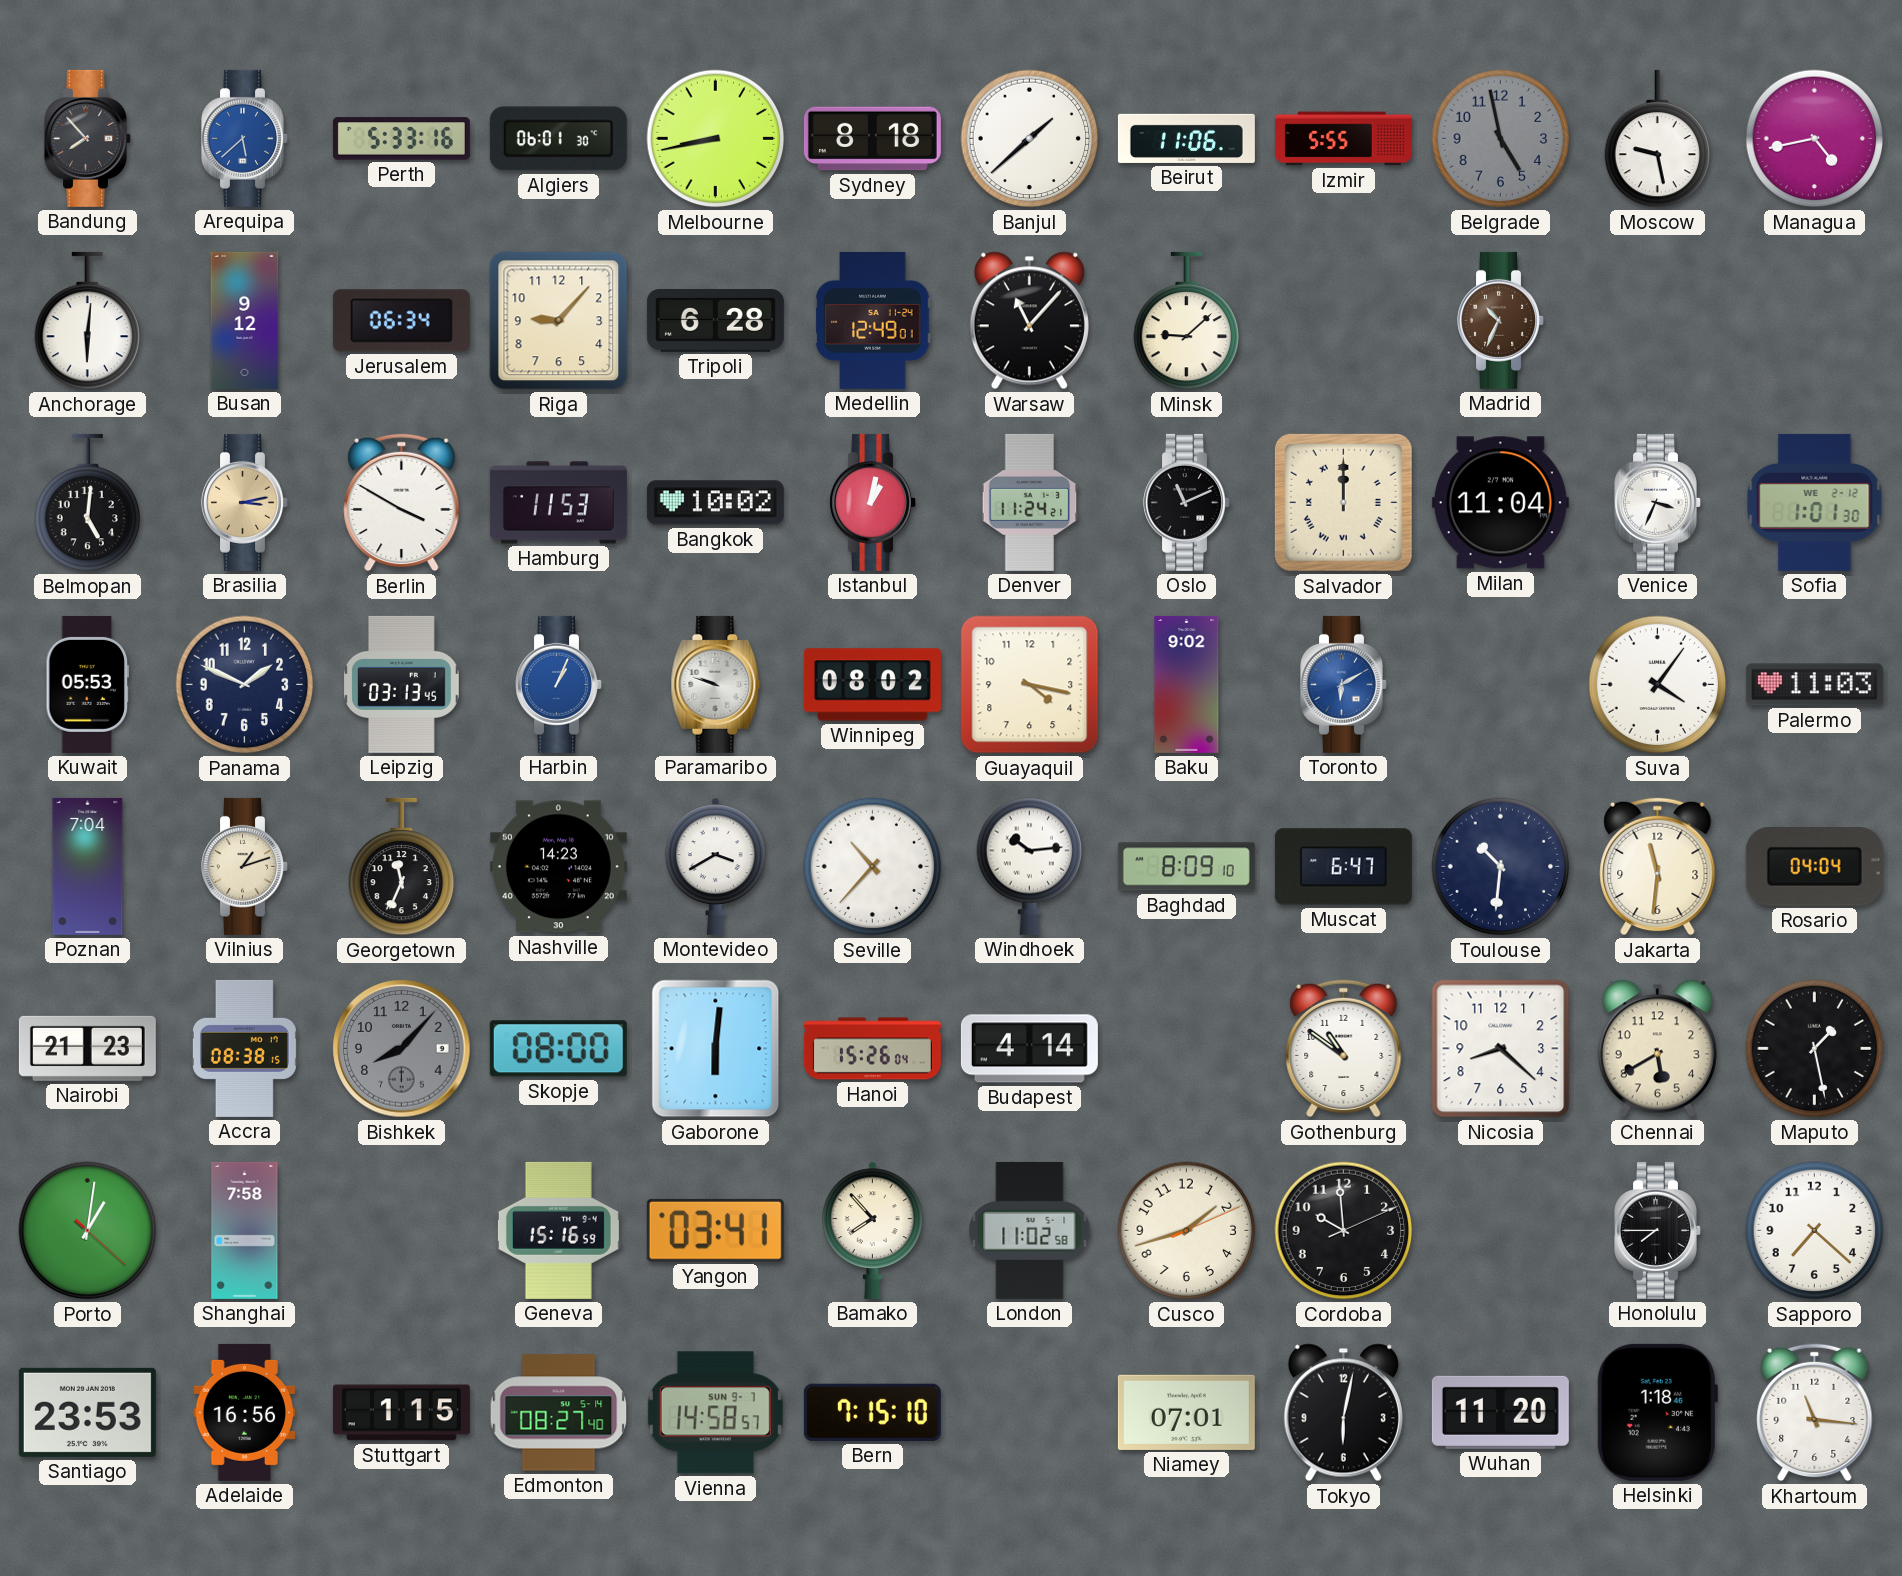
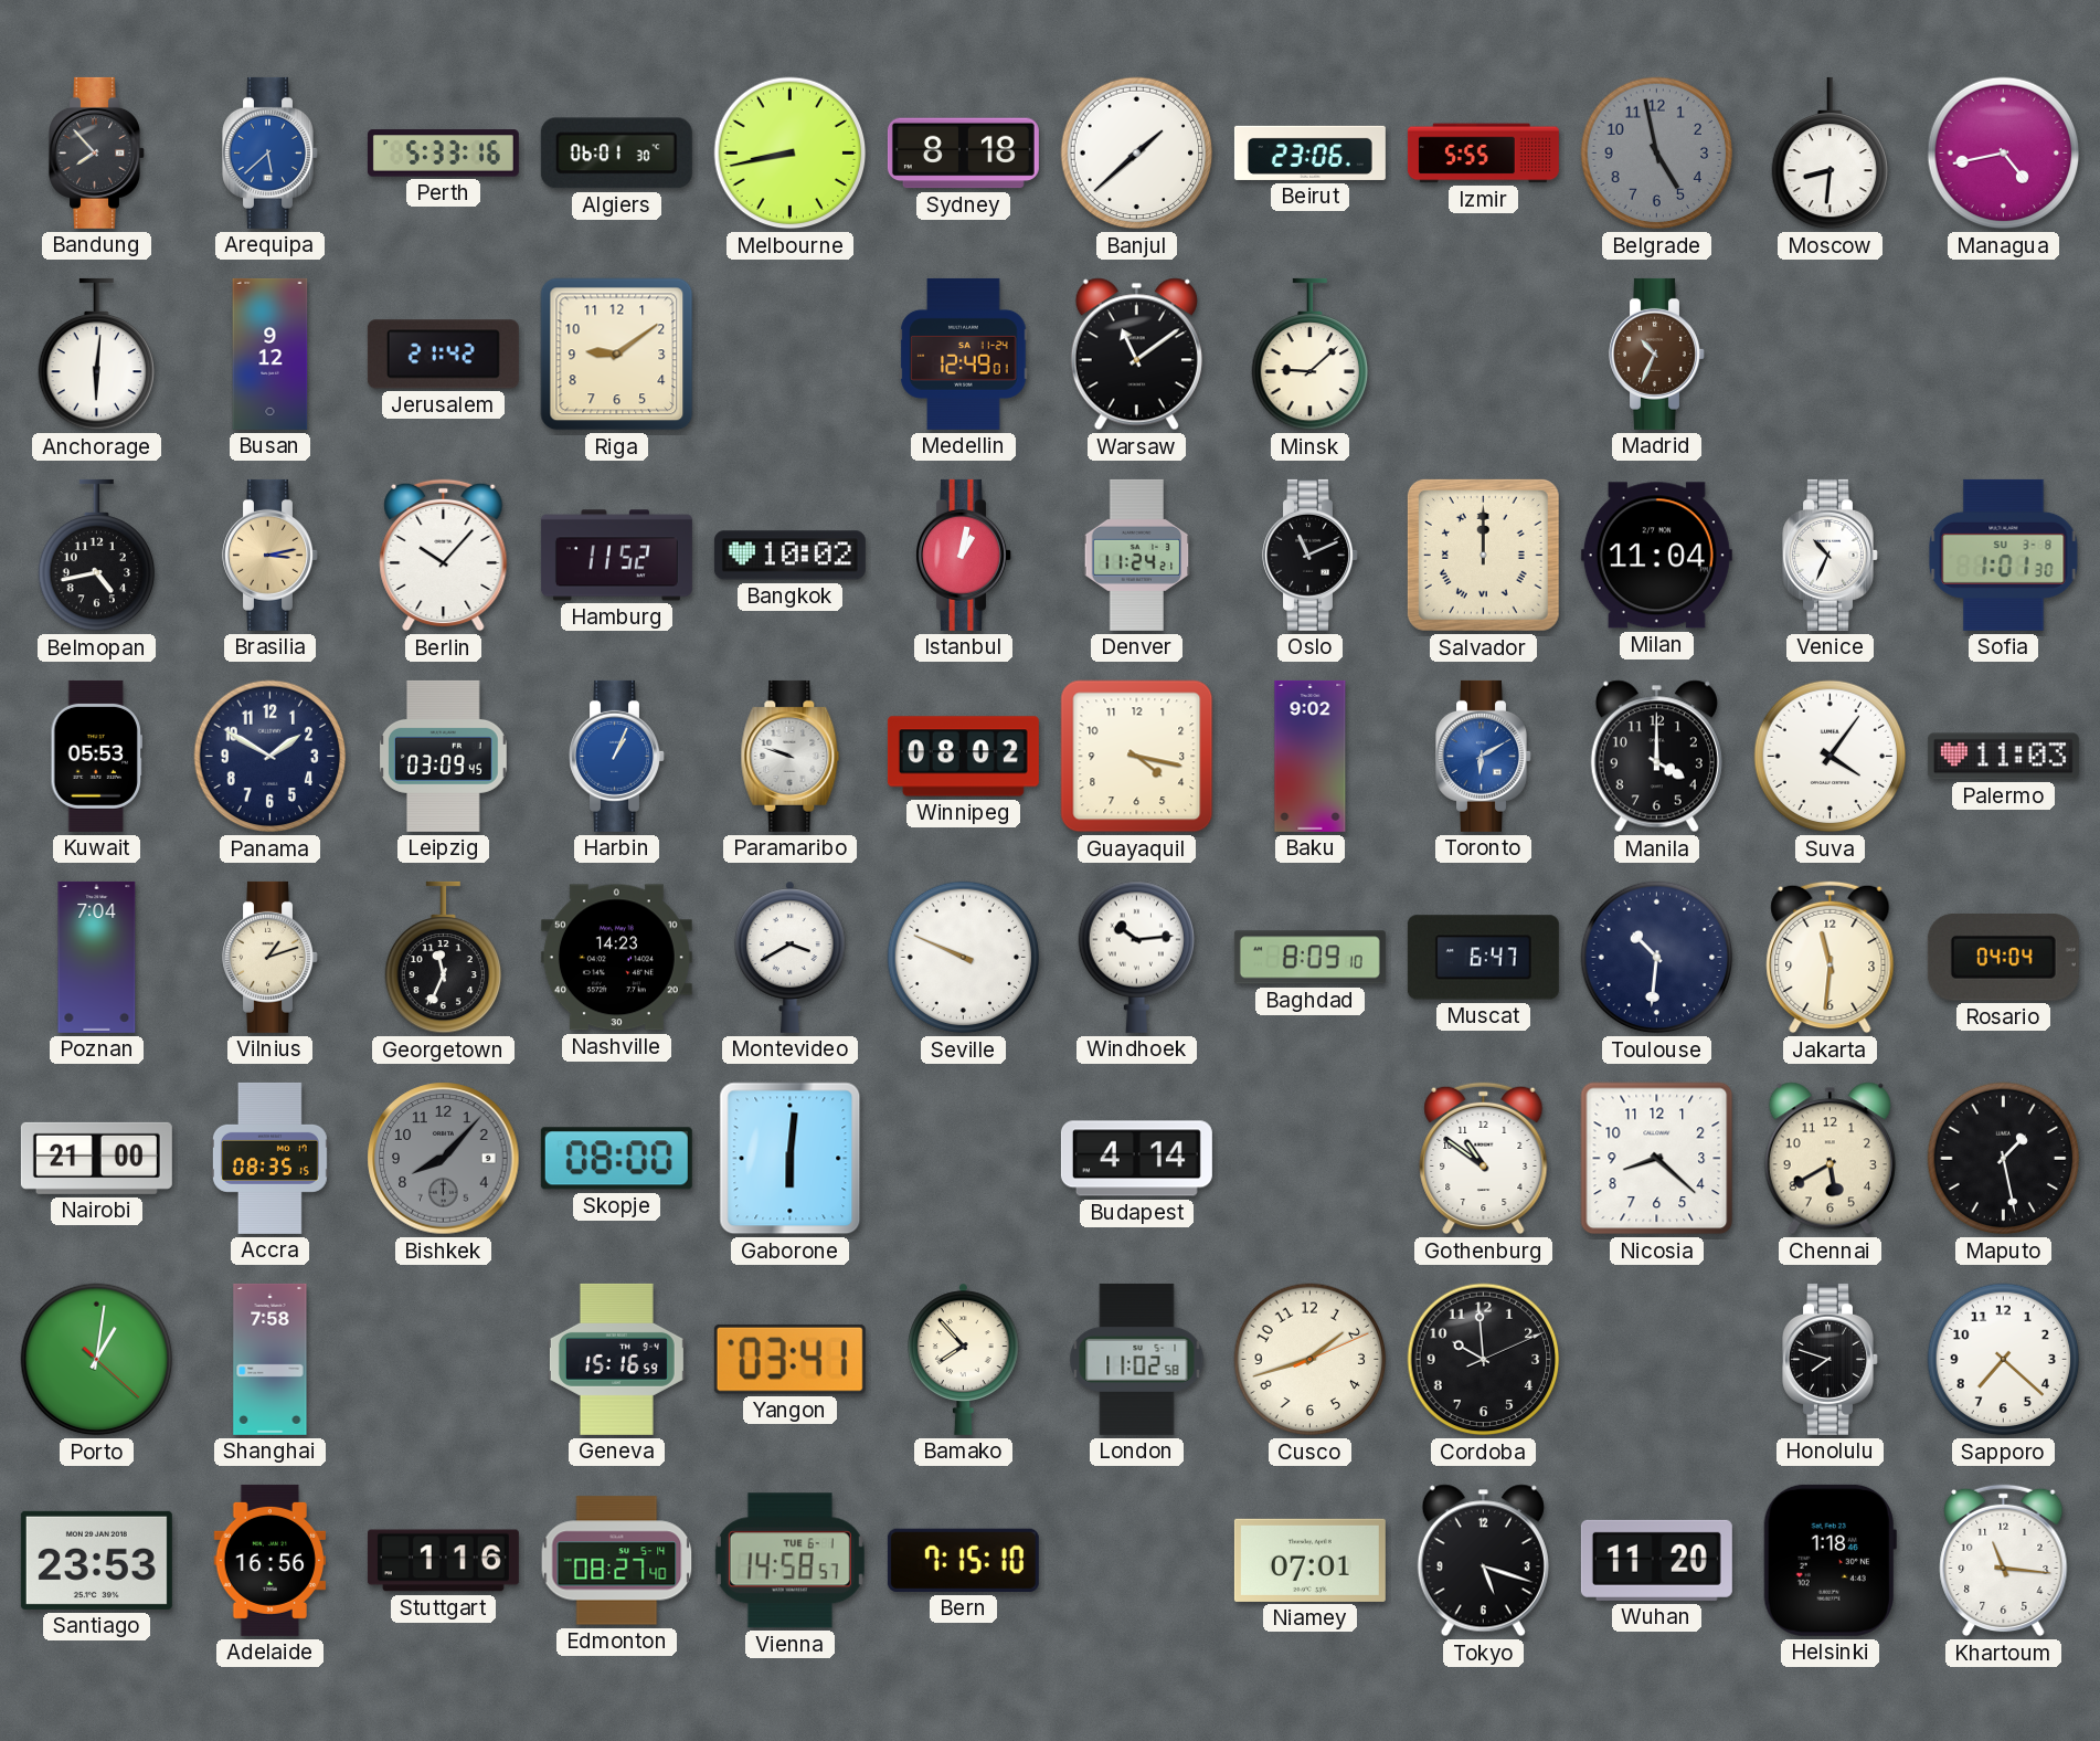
Beirut: 11:06 -> 23:06
Moscow: 9:28 -> 8:31
Jerusalem: 06:34 -> 21:42
Riga: 9:07 -> 9:09
Tripoli: 6:28 -> none
Warsaw: 11:07 -> 11:09
Belmopan: 5:01 -> 4:43
Berlin: 3:50 -> 10:07
Hamburg: 11:53 -> 11:52
Venice: 3:34 -> 10:34
Sofia date: WE 2-12 -> SU 3-8
Panama: 1:49 -> 1:50
Leipzig: 03:13 -> 03:09
Manila: none -> 4:00
Seville: 10:37 -> 9:49
Nairobi: 21:23 -> 21:00
Accra: 08:38 -> 08:35
Hanoi: 15:26 -> none
Honolulu: 7:45 -> 7:48
Stuttgart: 1:15 -> 1:16
Vienna date: SUN 9-7 -> TUE 6-1
Tokyo: 6:02 -> 5:18
